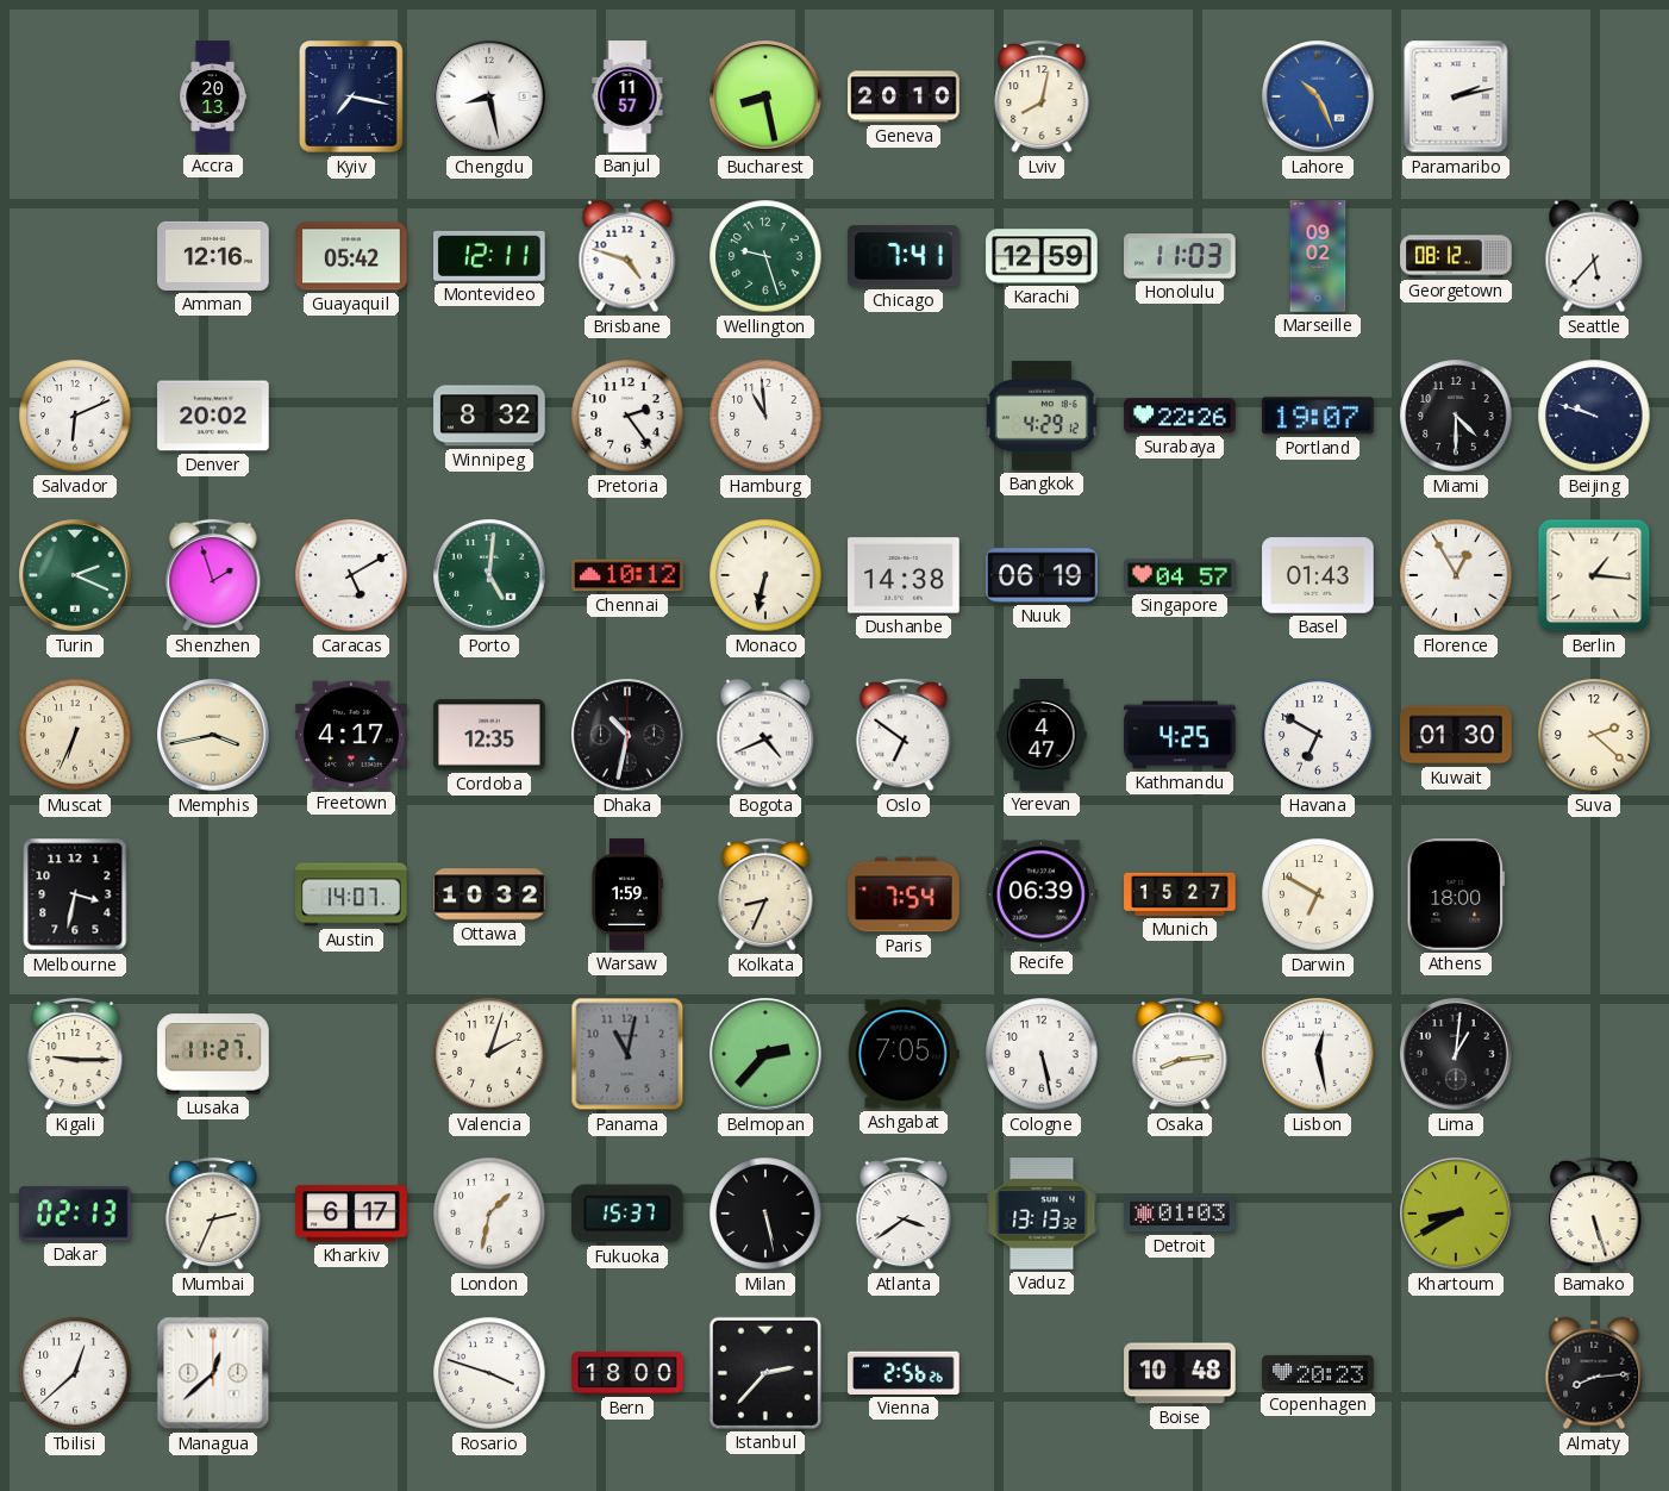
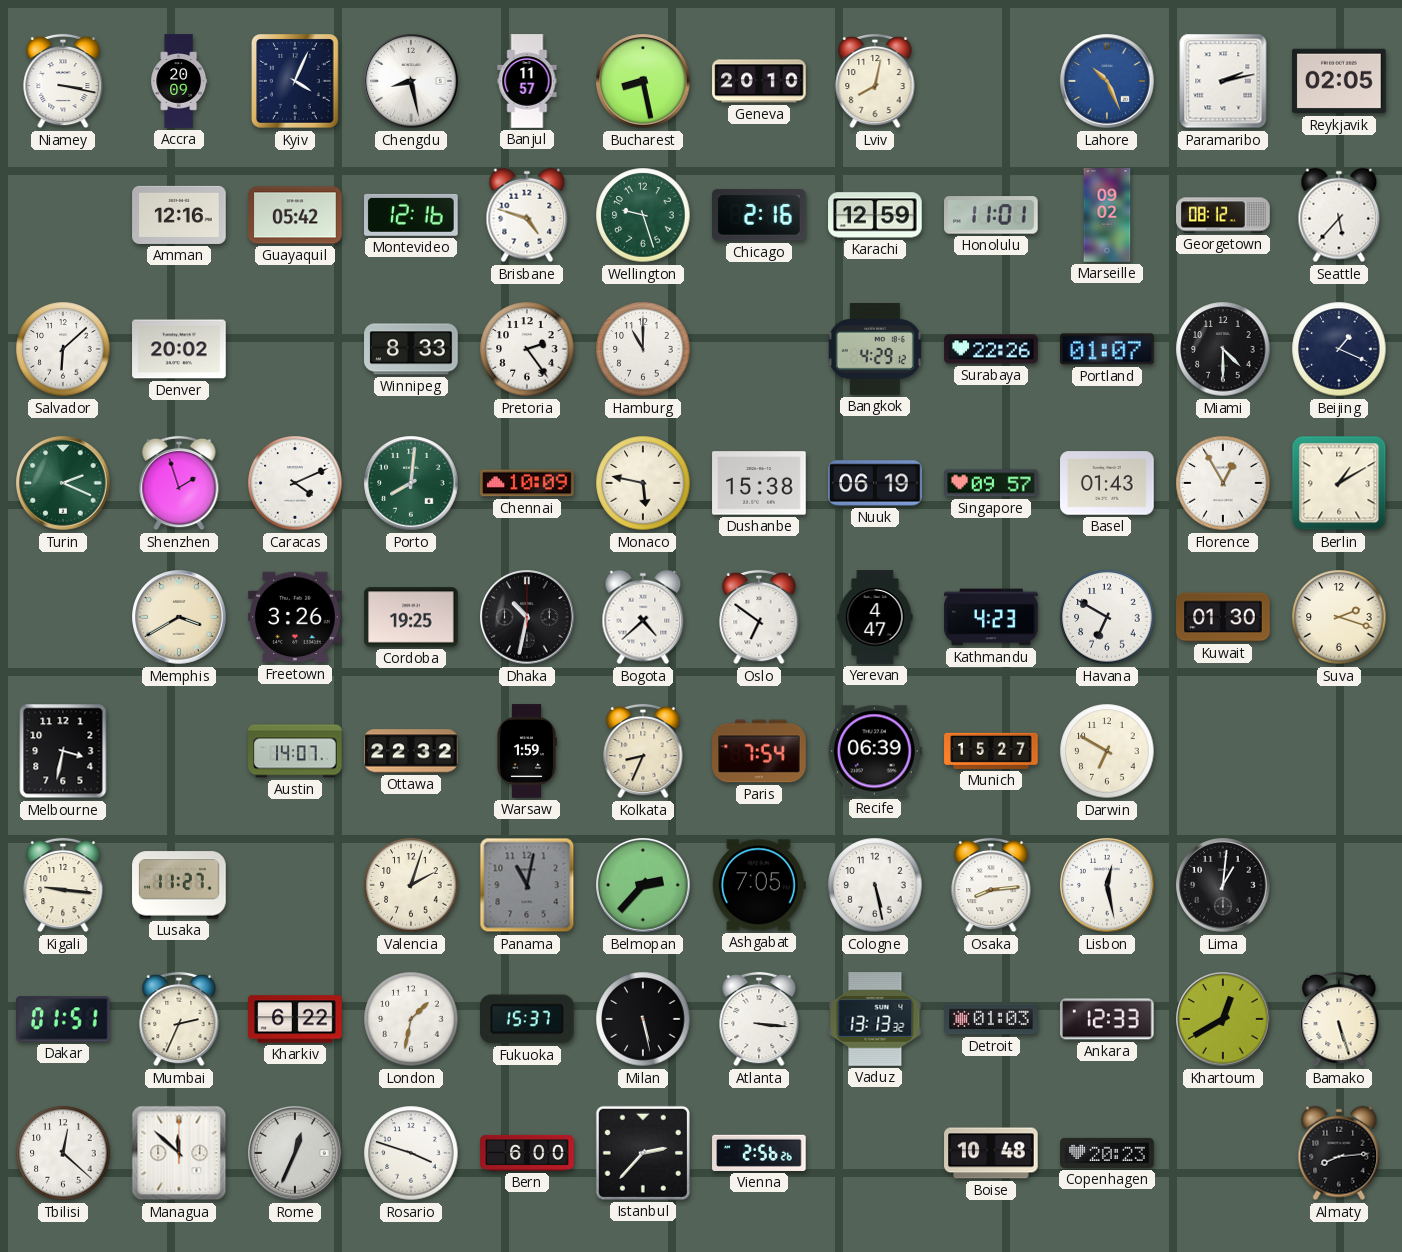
Niamey: none -> 3:17
Accra: 20:13 -> 20:09
Kyiv: 7:17 -> 4:04
Reykjavik: none -> 02:05
Montevideo: 12:11 -> 12:16
Chicago: 7:41 -> 2:16
Honolulu: 11:03 -> 11:01
Salvador: 6:11 -> 6:08
Winnipeg: 8:32 -> 8:33
Hamburg: 10:59 -> 11:00
Portland: 19:07 -> 01:07
Beijing: 9:48 -> 1:19
Caracas: 5:10 -> 4:11
Porto: 5:01 -> 8:01
Chennai: 10:12 -> 10:09
Monaco: 6:32 -> 5:47
Dushanbe: 14:38 -> 15:38
Singapore: 04:57 -> 09:57
Berlin: 1:16 -> 1:10
Muscat: 6:34 -> none
Memphis: 3:43 -> 3:40
Freetown: 4:17 -> 3:26
Cordoba: 12:35 -> 19:25
Bogota: 4:41 -> 4:38
Kathmandu: 4:25 -> 4:23
Suva: 2:22 -> 2:18
Ottawa: 10:32 -> 22:32
Athens: 18:00 -> none
Kigali: 9:15 -> 9:16
Dakar: 02:13 -> 01:51
Kharkiv: 6:17 -> 6:22
Atlanta: 3:39 -> 3:16
Ankara: none -> 12:33
Khartoum: 8:40 -> 12:40
Tbilisi: 12:38 -> 12:22
Managua: 12:38 -> 11:52
Rome: none -> 12:34
Bern: 18:00 -> 6:00
